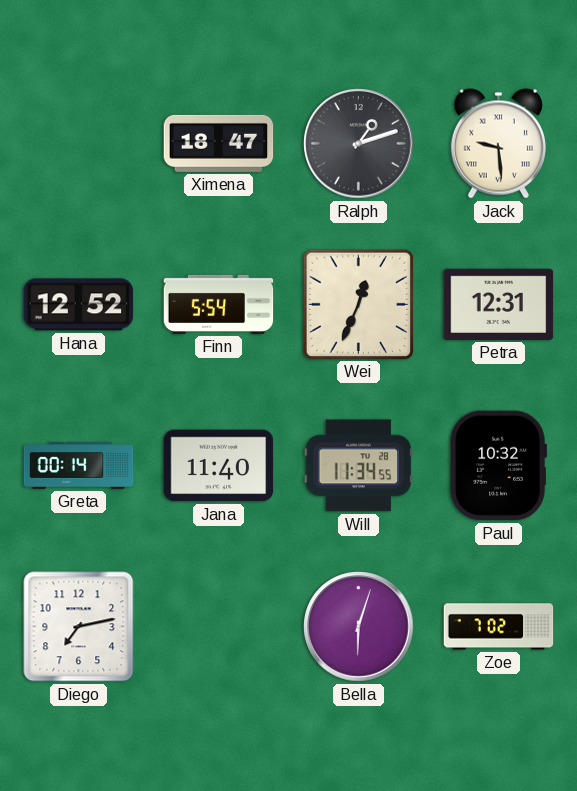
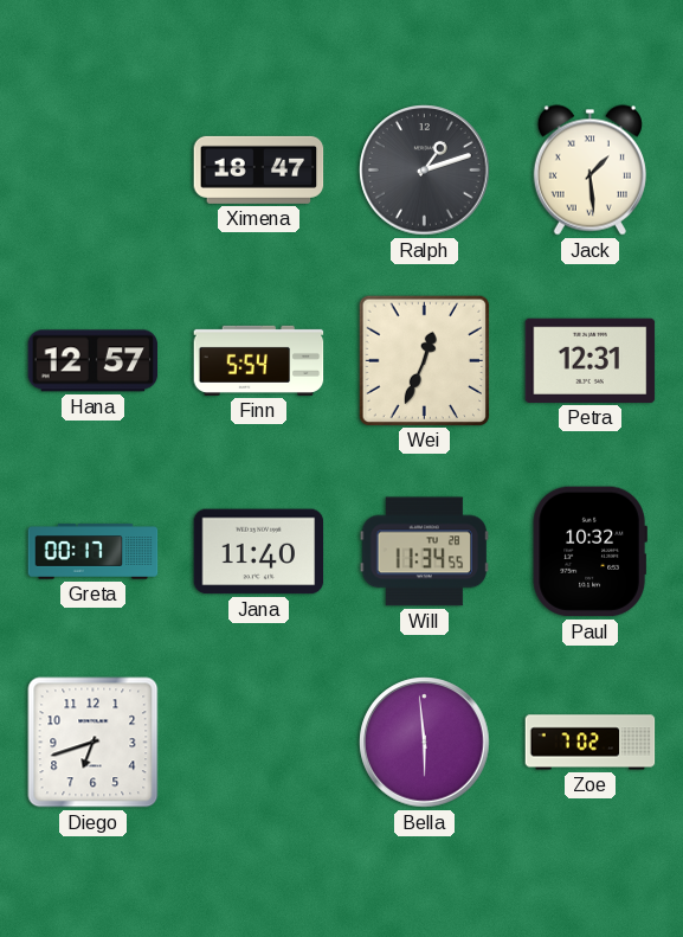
Jack: 9:29 -> 1:29
Hana: 12:52 -> 12:57
Greta: 00:14 -> 00:17
Diego: 7:13 -> 6:42
Bella: 6:03 -> 5:59
